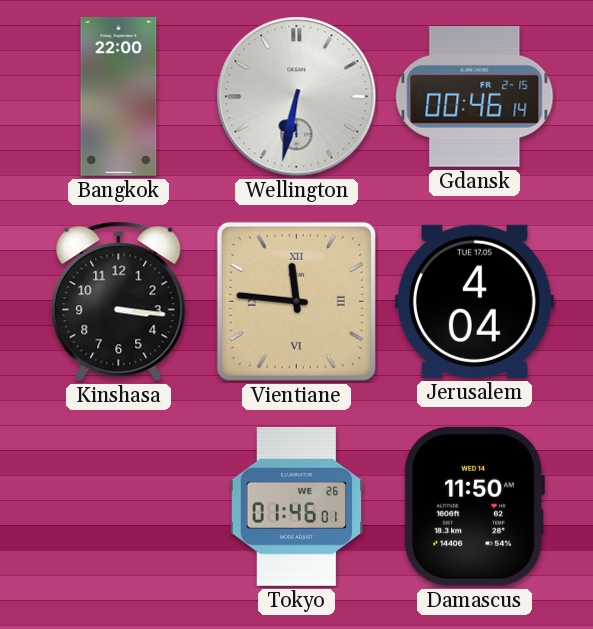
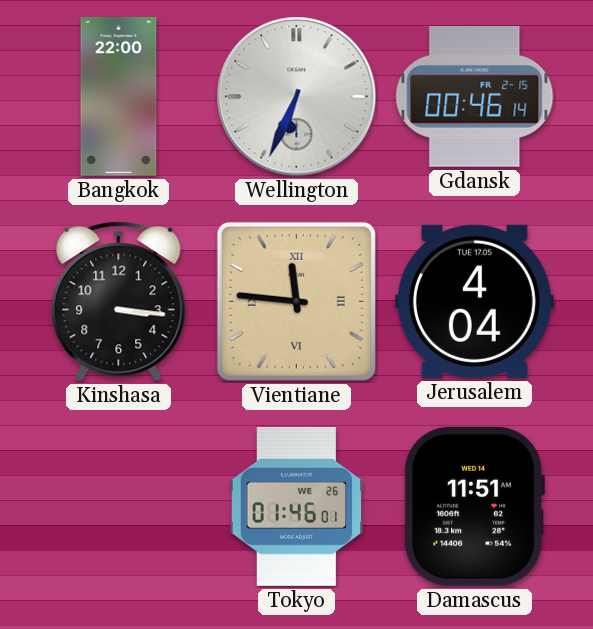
Wellington: 6:32 -> 6:34
Damascus: 11:50 -> 11:51
